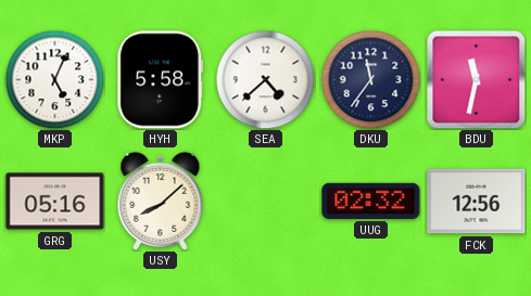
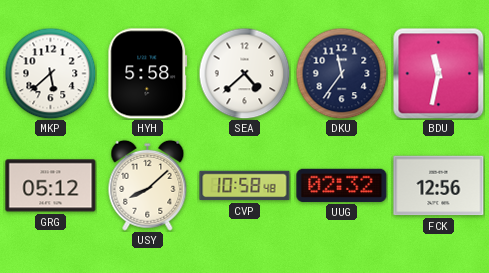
MKP: 5:04 -> 5:38
GRG: 05:16 -> 05:12
CVP: none -> 10:58
